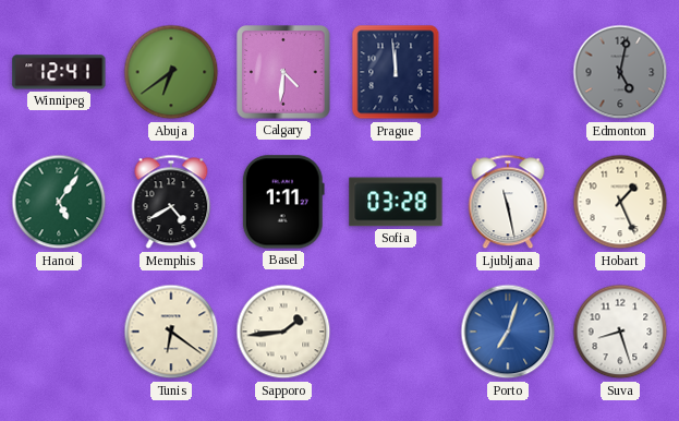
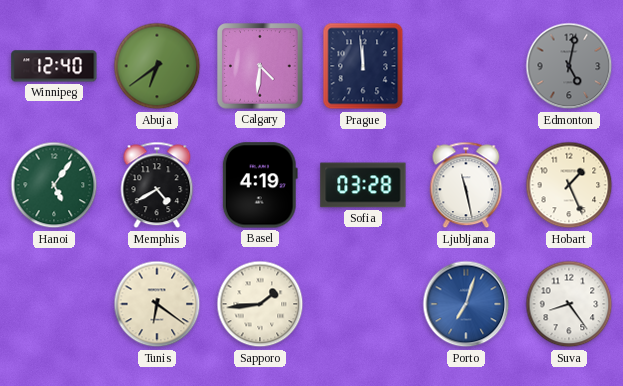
Winnipeg: 12:41 -> 12:40
Basel: 1:11 -> 4:19
Suva: 8:27 -> 8:24
